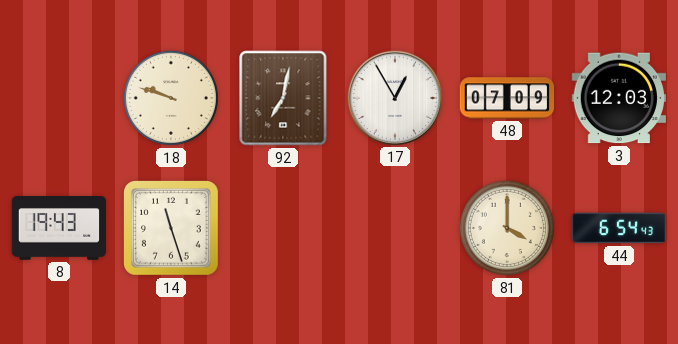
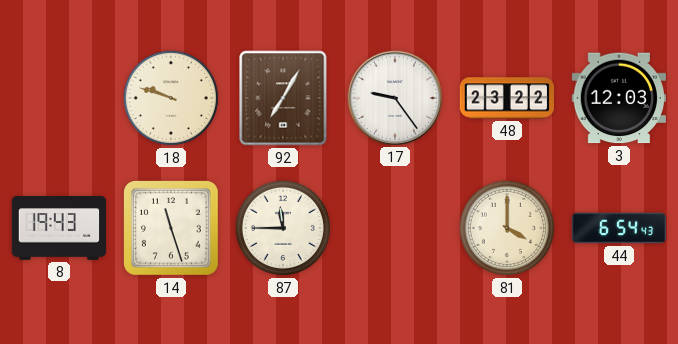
92: 7:02 -> 7:05
17: 12:55 -> 9:24
48: 07:09 -> 23:22
87: none -> 11:45
